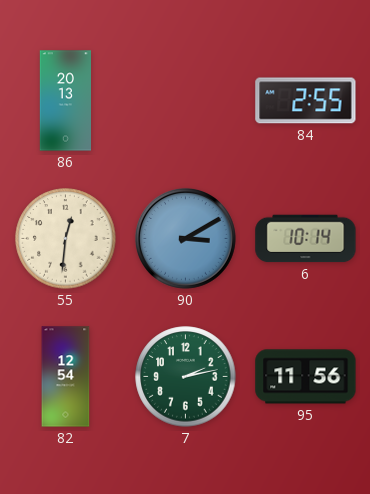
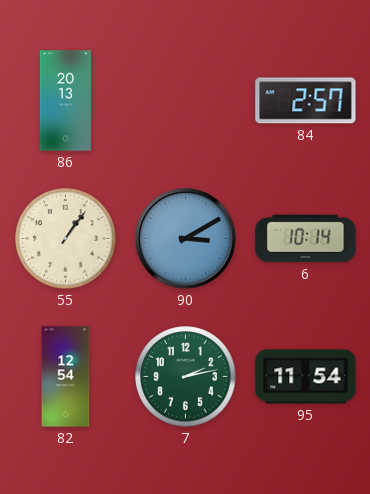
84: 2:55 -> 2:57
55: 12:31 -> 1:06
95: 11:56 -> 11:54
